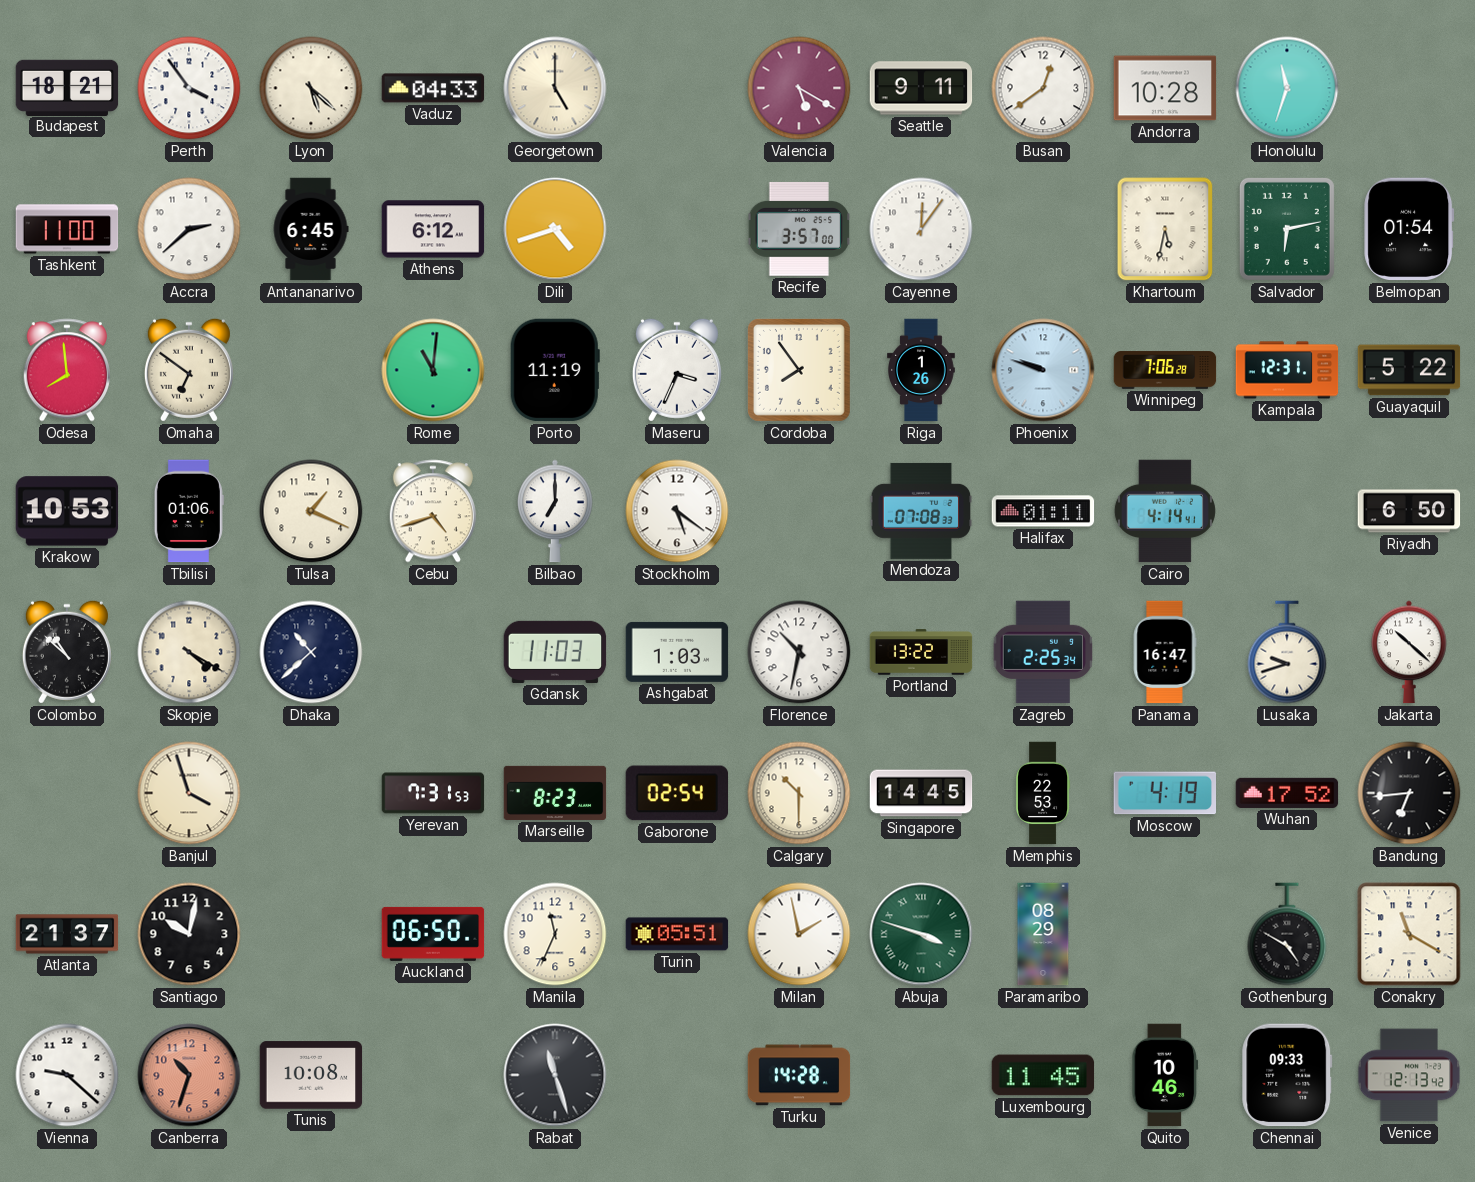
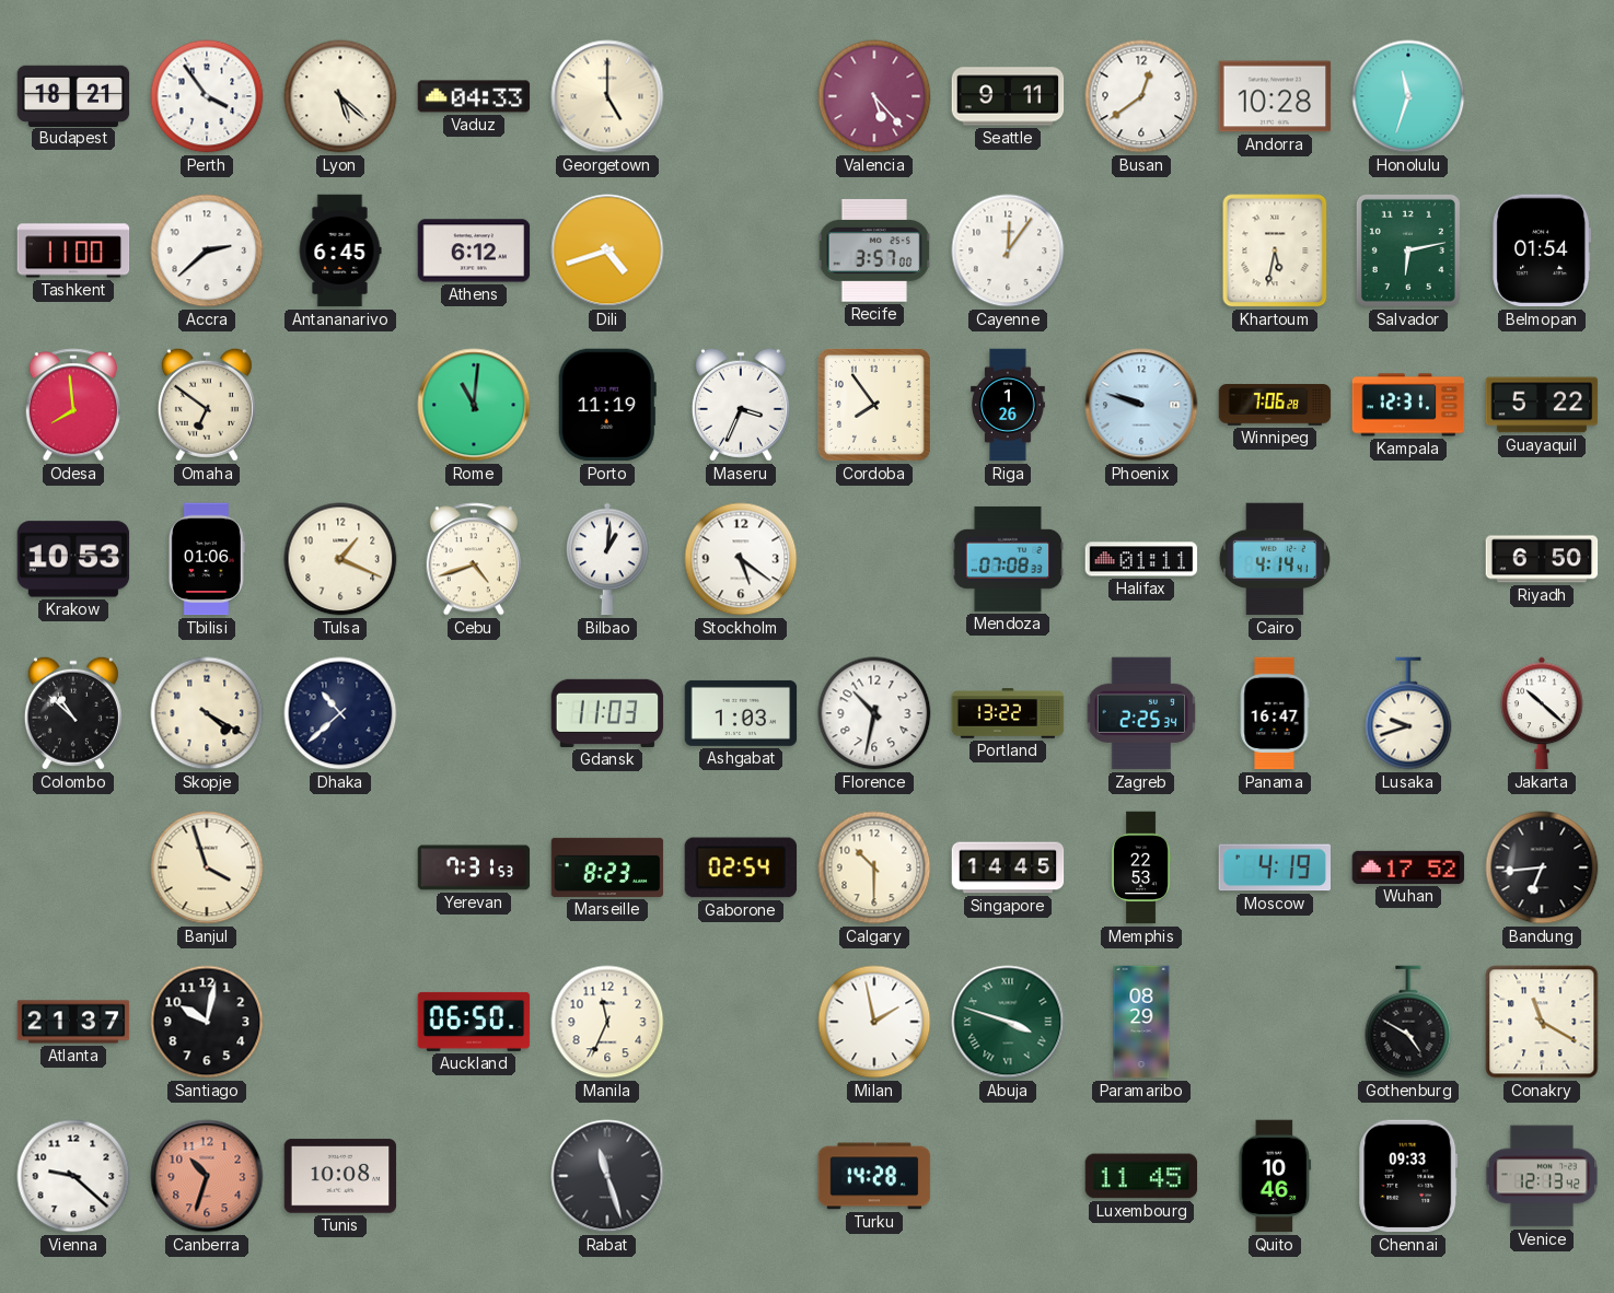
Valencia: 5:20 -> 5:23
Bilbao: 7:00 -> 1:01
Turin: 05:51 -> none
